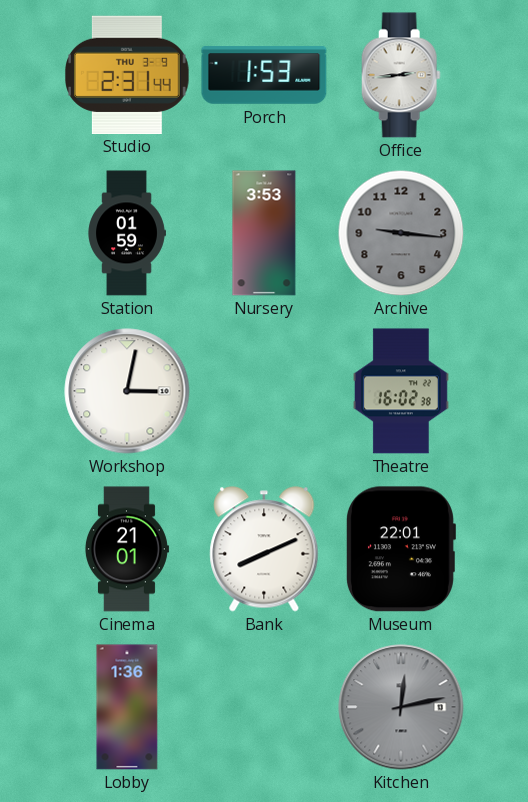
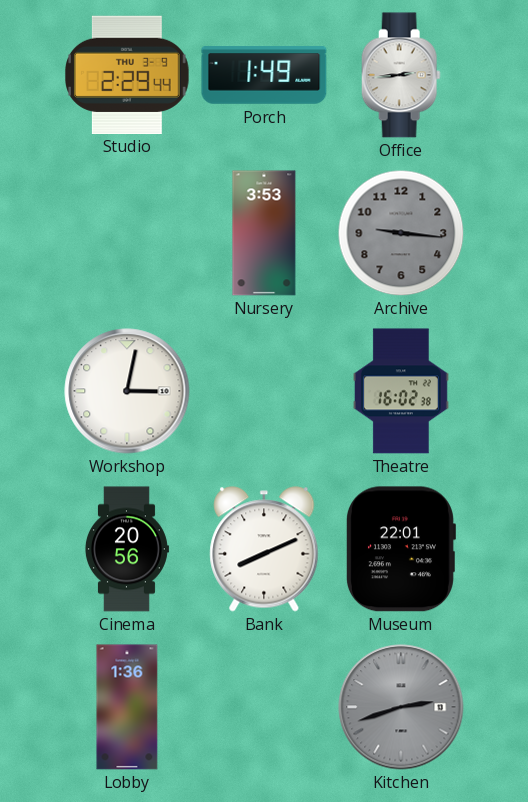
Studio: 2:31 -> 2:29
Porch: 1:53 -> 1:49
Station: 01:59 -> none
Cinema: 21:01 -> 20:56
Kitchen: 12:13 -> 2:42
